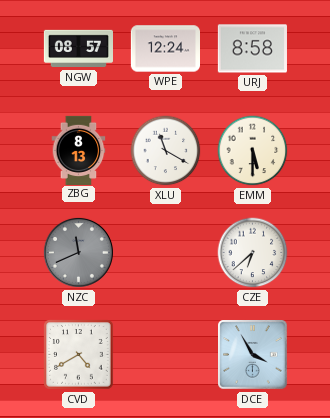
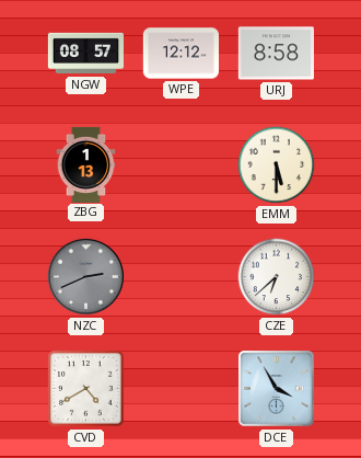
WPE: 12:24 -> 12:12
ZBG: 8:13 -> 1:13
XLU: 11:20 -> none
NZC: 11:41 -> 2:41
